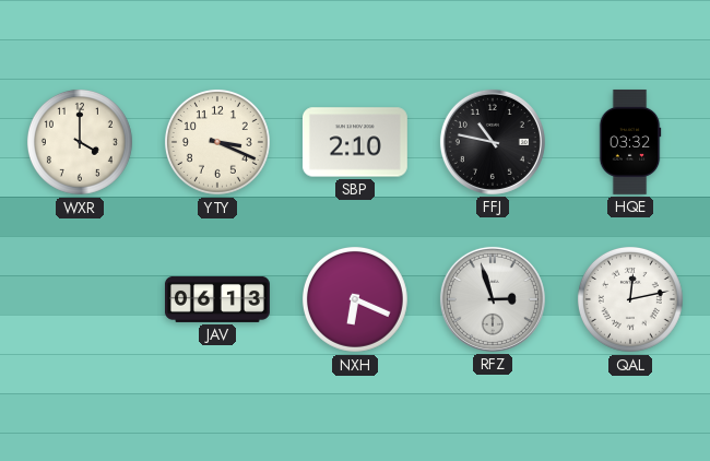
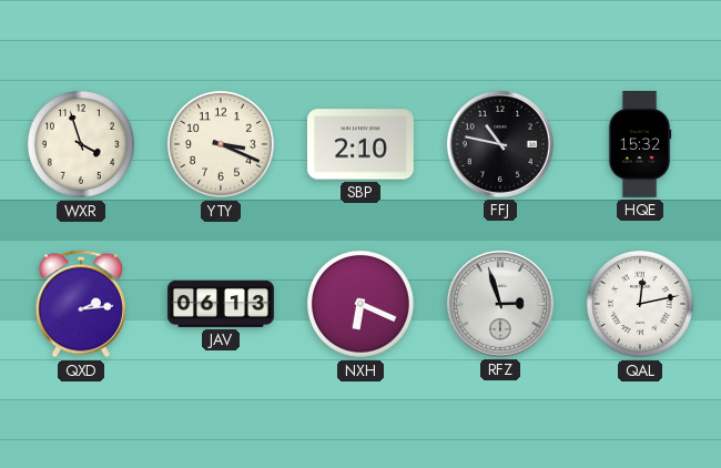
WXR: 4:00 -> 3:57
HQE: 03:32 -> 15:32
QXD: none -> 2:14
